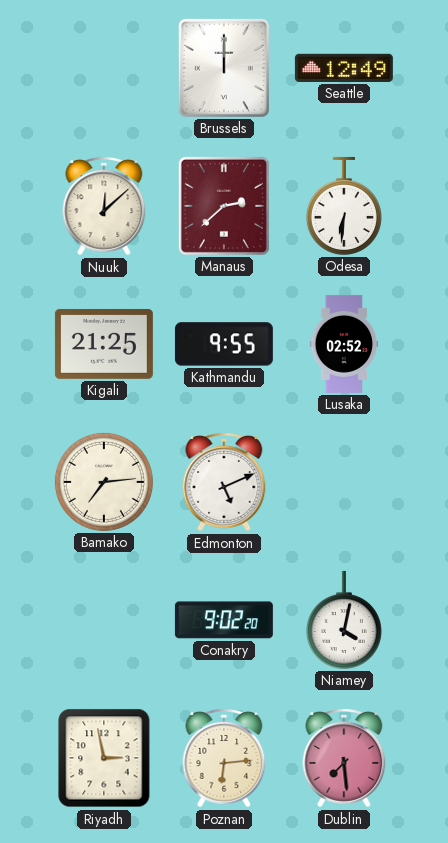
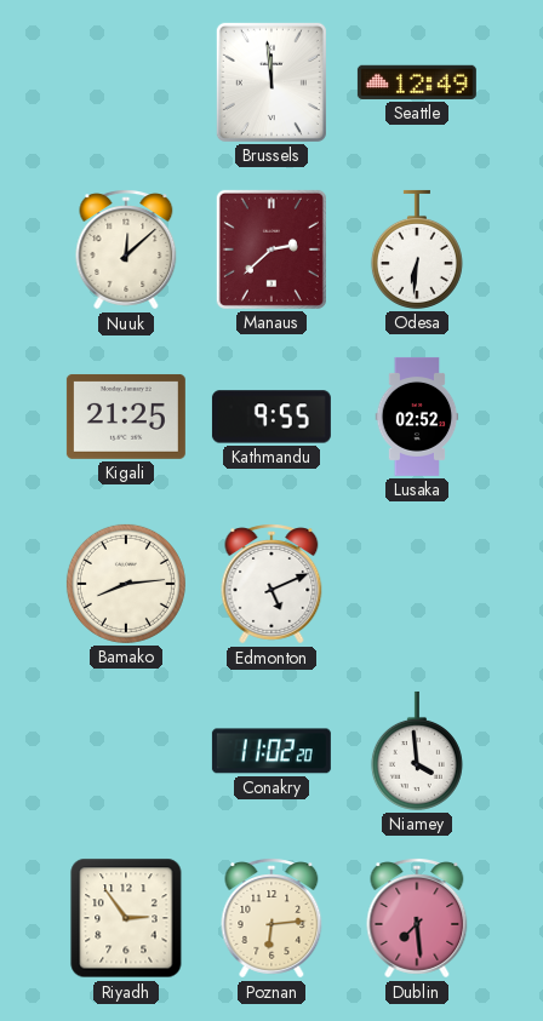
Brussels: 12:00 -> 11:59
Bamako: 7:14 -> 8:14
Conakry: 9:02 -> 11:02
Niamey: 4:02 -> 3:59
Riyadh: 2:58 -> 2:54
